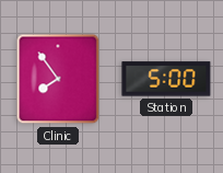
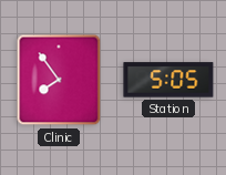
Station: 5:00 -> 5:05
